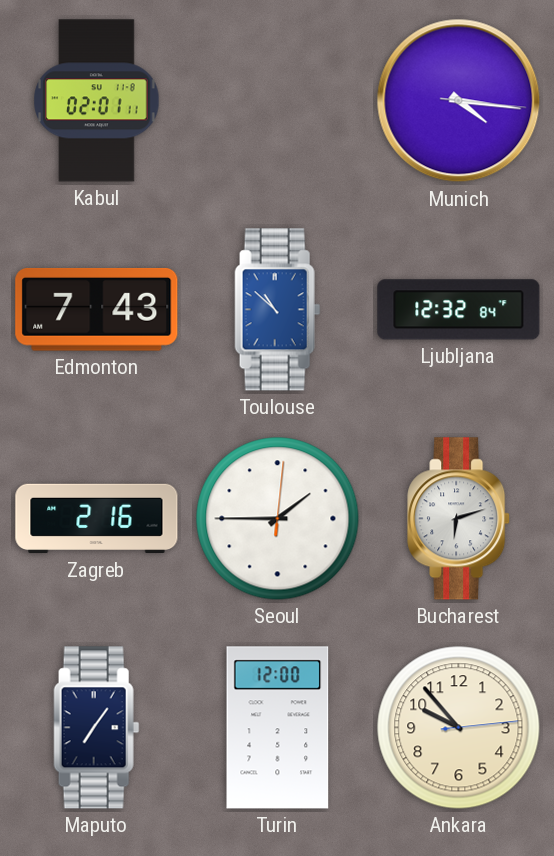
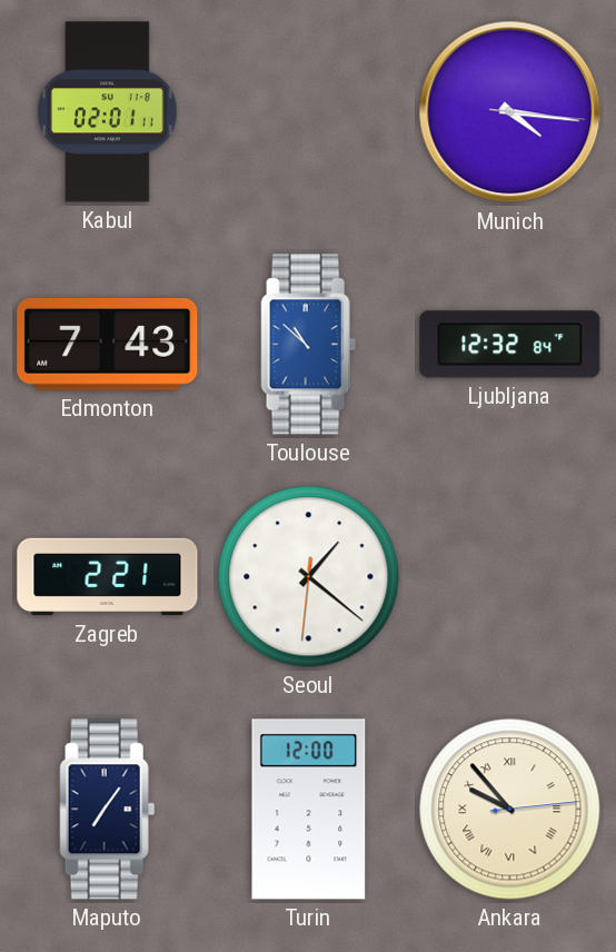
Zagreb: 2:16 -> 2:21
Seoul: 1:45 -> 1:21
Bucharest: 6:12 -> none
Ankara numerals: Arabic -> Roman
